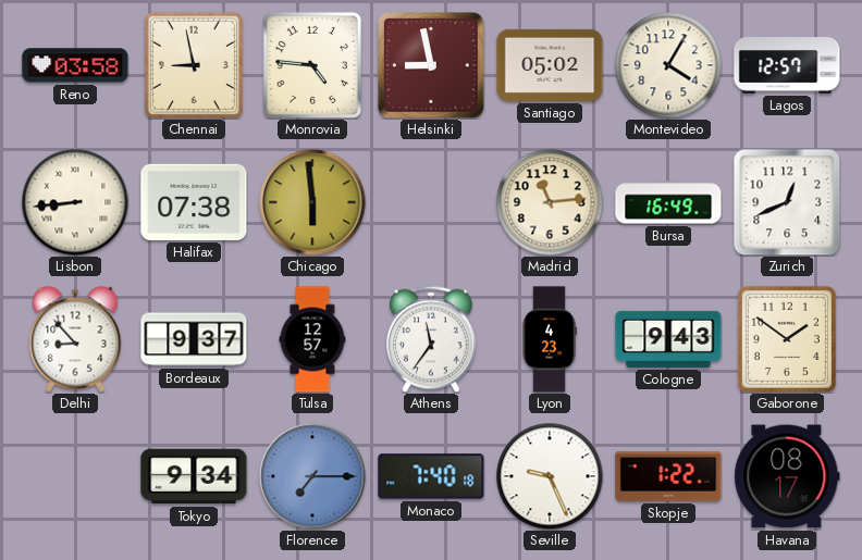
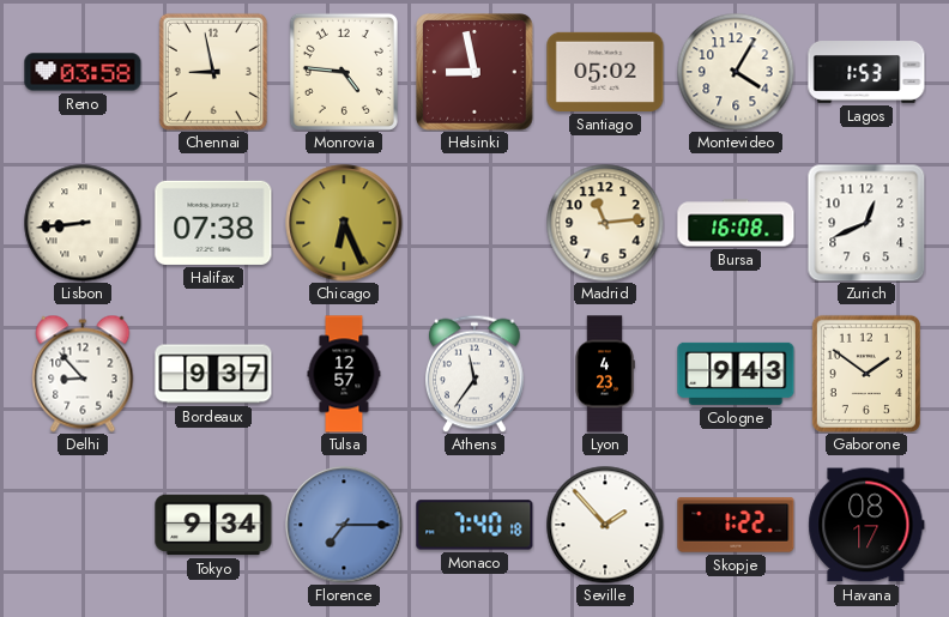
Lagos: 12:57 -> 1:53
Chicago: 5:59 -> 6:26
Bursa: 16:49 -> 16:08
Seville: 9:26 -> 1:53
